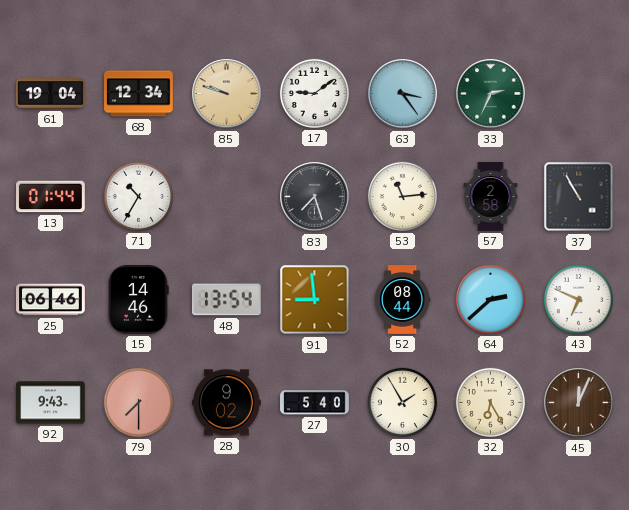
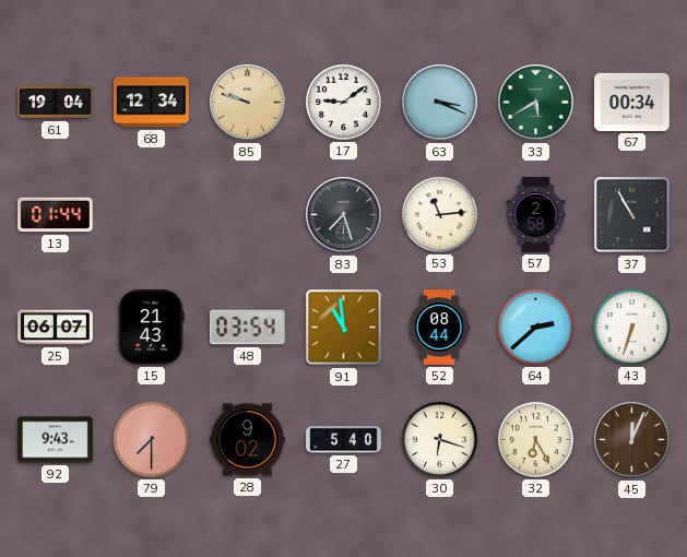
63: 3:24 -> 3:19
33: 2:34 -> 5:40
67: none -> 00:34
71: 10:35 -> none
25: 06:46 -> 06:07
15: 14:46 -> 21:43
48: 13:54 -> 03:54
91: 8:59 -> 10:59
43: 6:49 -> 6:33
30: 1:55 -> 6:18
